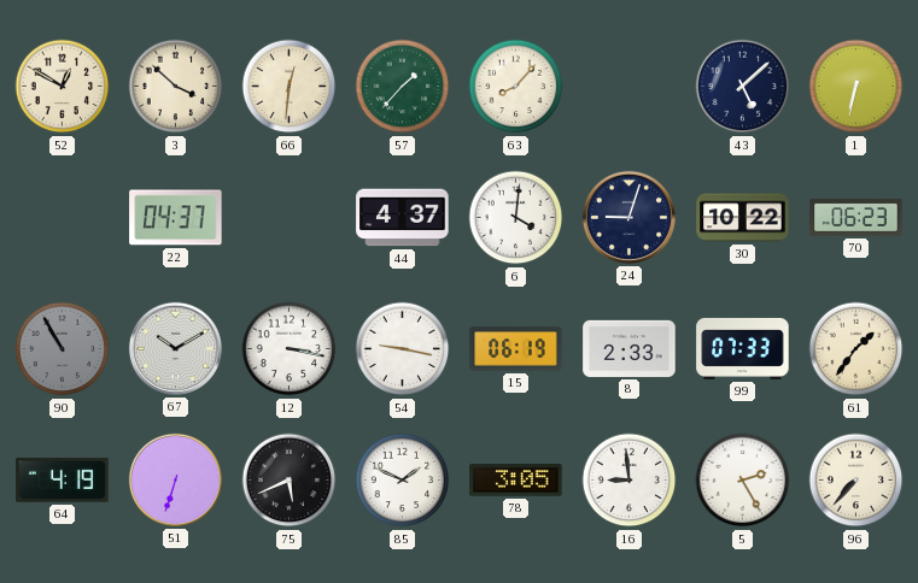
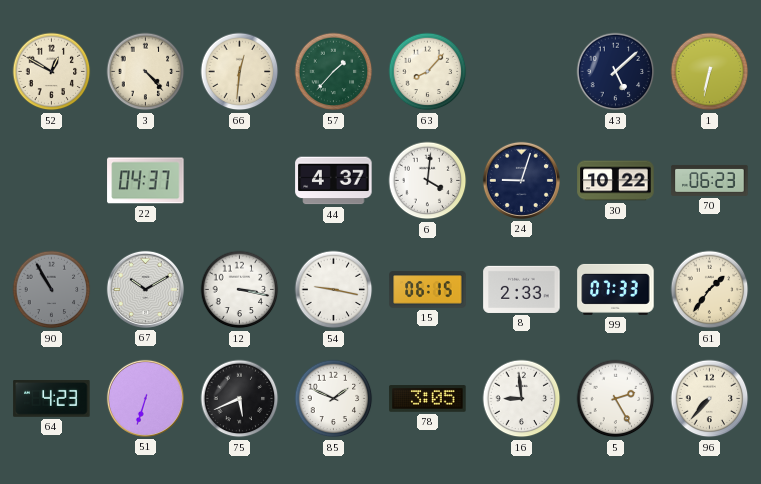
3: 3:52 -> 4:23
15: 06:19 -> 06:15
64: 4:19 -> 4:23
